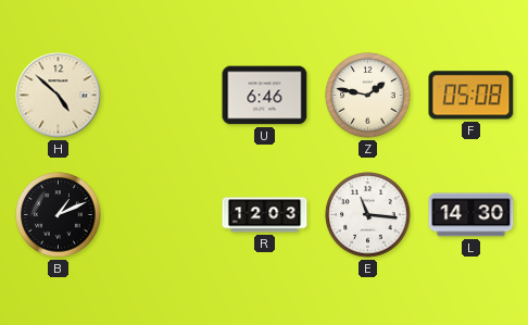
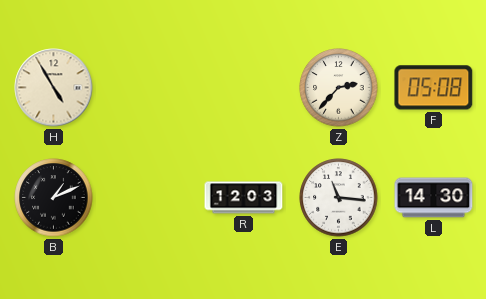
H: 4:52 -> 4:55
U: 6:46 -> none
Z: 1:47 -> 2:37
